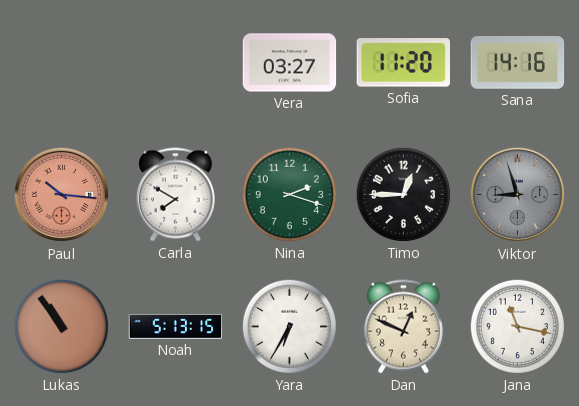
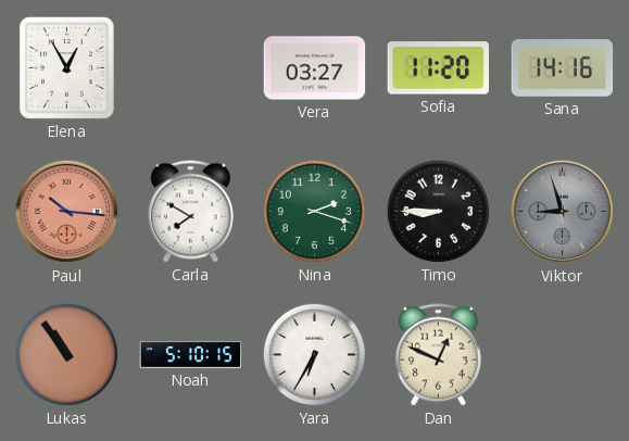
Elena: none -> 12:55
Timo: 12:45 -> 8:45
Noah: 5:13 -> 5:10
Jana: 11:17 -> none
